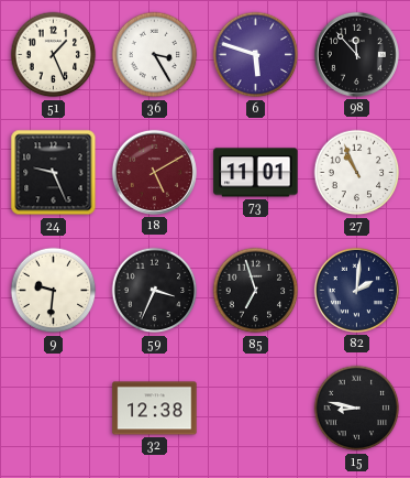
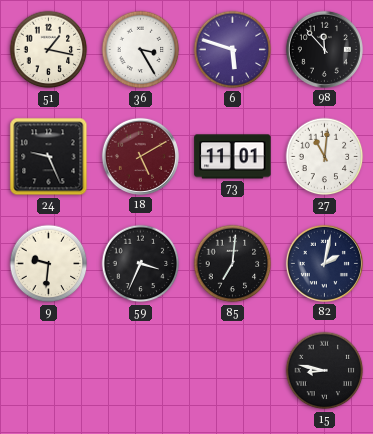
51: 1:26 -> 1:17
27: 10:56 -> 11:01
85: 6:57 -> 7:01
82: 2:01 -> 2:02
32: 12:38 -> none
